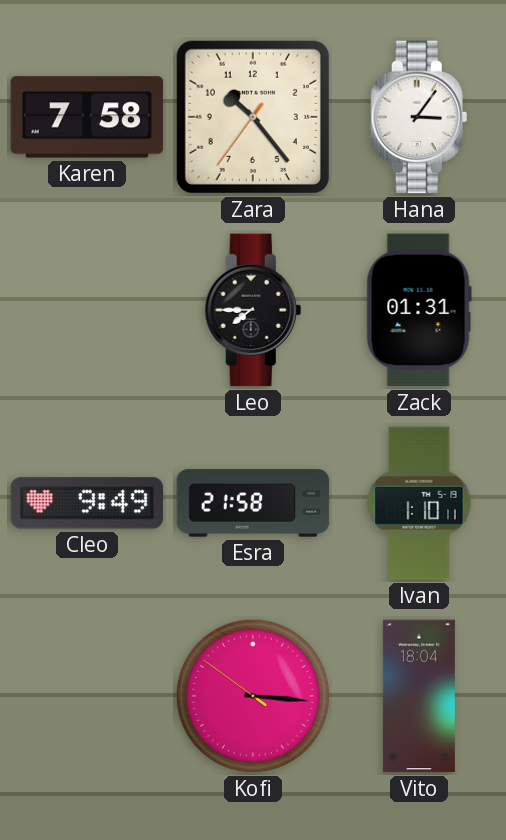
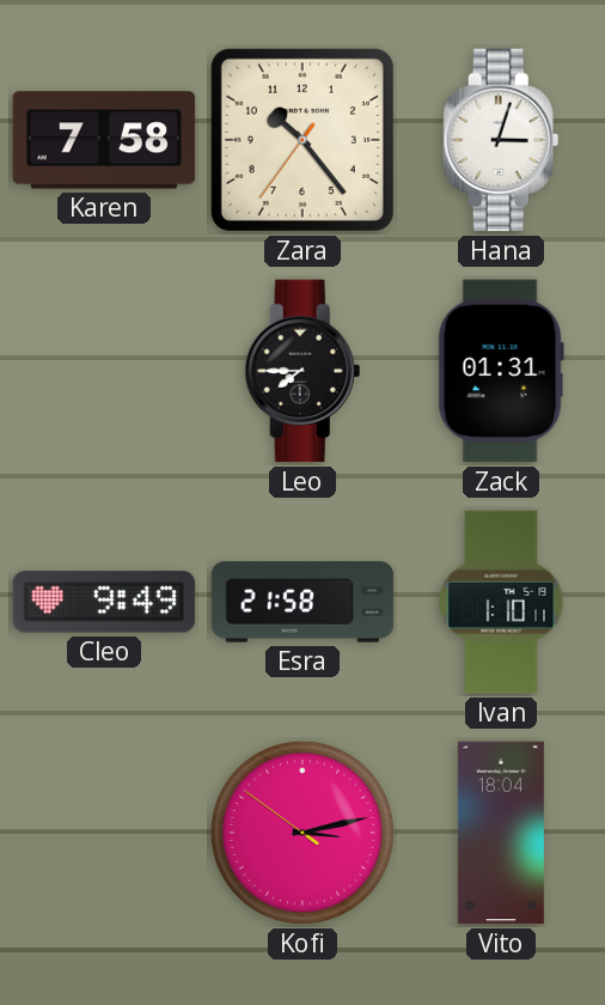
Hana: 3:06 -> 3:03
Kofi: 3:15 -> 3:12
